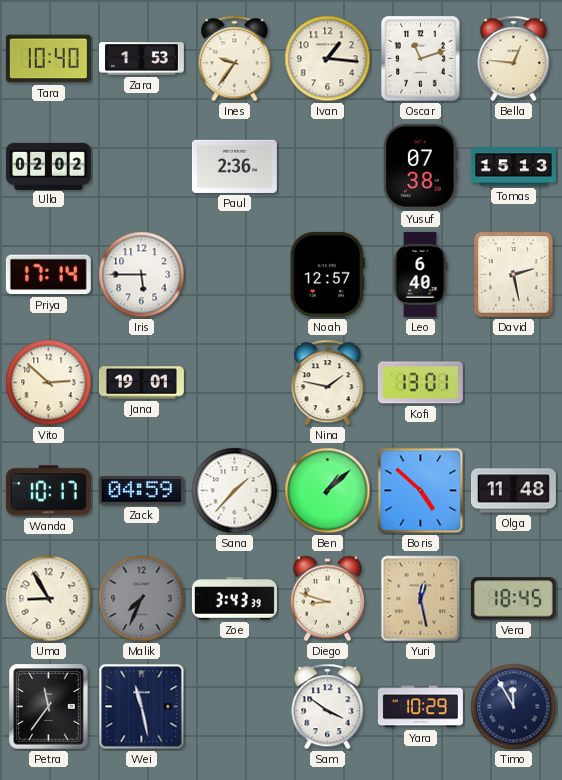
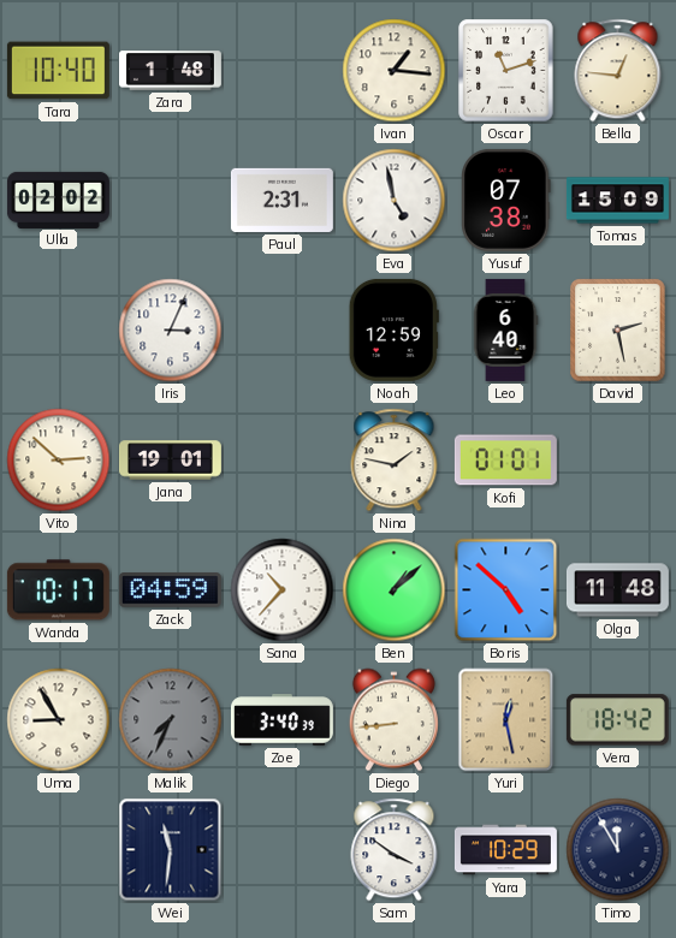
Zara: 1:53 -> 1:48
Ines: 9:36 -> none
Paul: 2:36 -> 2:31
Eva: none -> 4:58
Tomas: 15:13 -> 15:09
Priya: 17:14 -> none
Iris: 5:45 -> 3:04
Noah: 12:57 -> 12:59
Kofi: 13:01 -> 01:01
Sana: 1:37 -> 10:37
Zoe: 3:43 -> 3:40
Diego: 8:48 -> 8:44
Vera: 18:45 -> 18:42
Petra: 11:36 -> none
Wei: 11:28 -> 11:31
